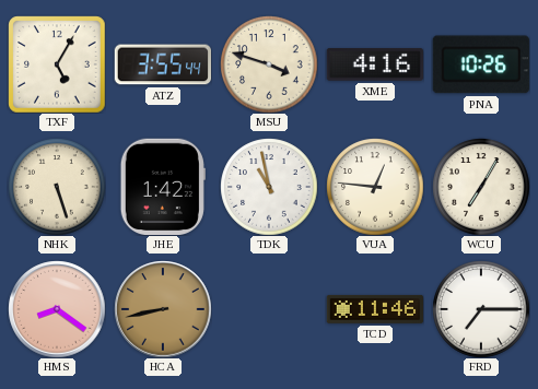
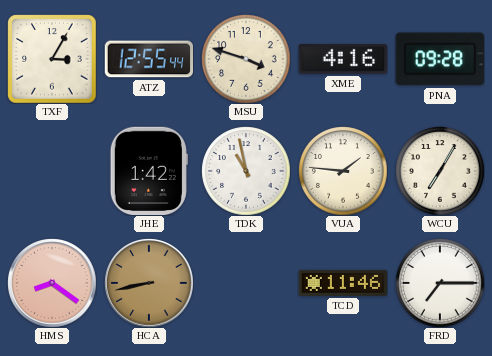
TXF: 5:05 -> 3:05
ATZ: 3:55 -> 12:55
PNA: 10:26 -> 09:28
NHK: 5:27 -> none
VUA: 12:46 -> 1:46
